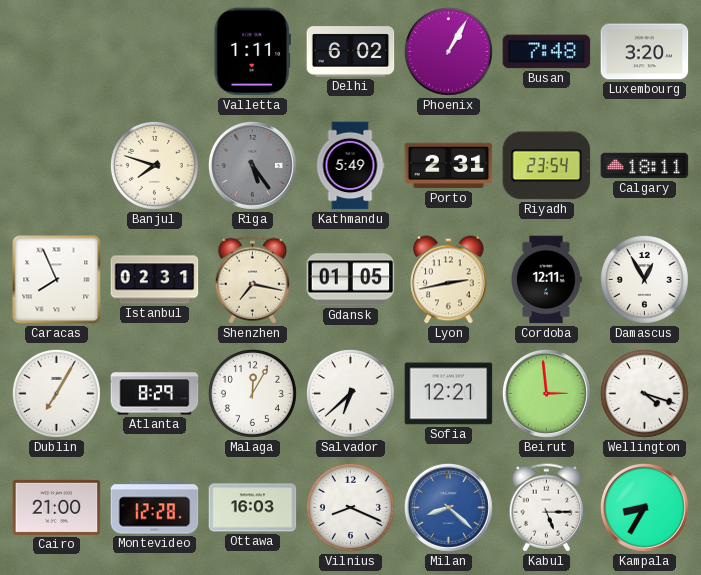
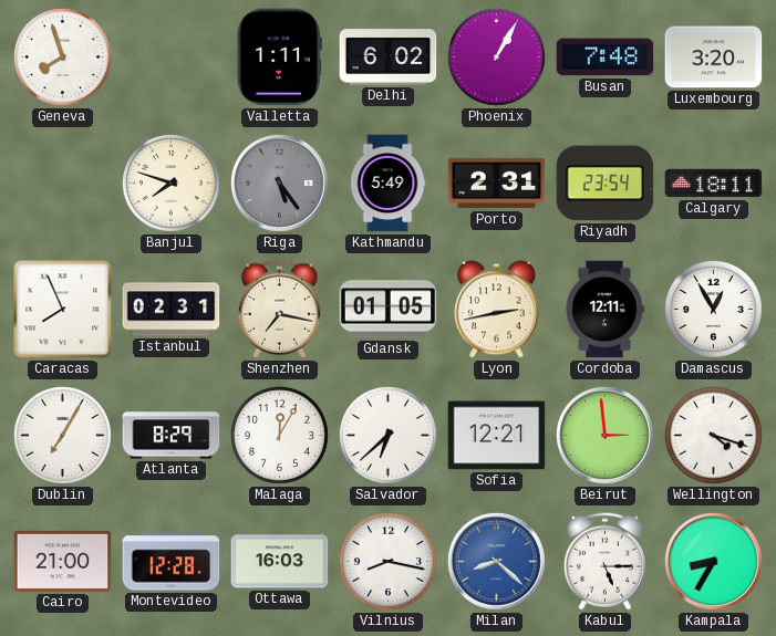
Geneva: none -> 7:57
Vilnius: 8:19 -> 8:17
